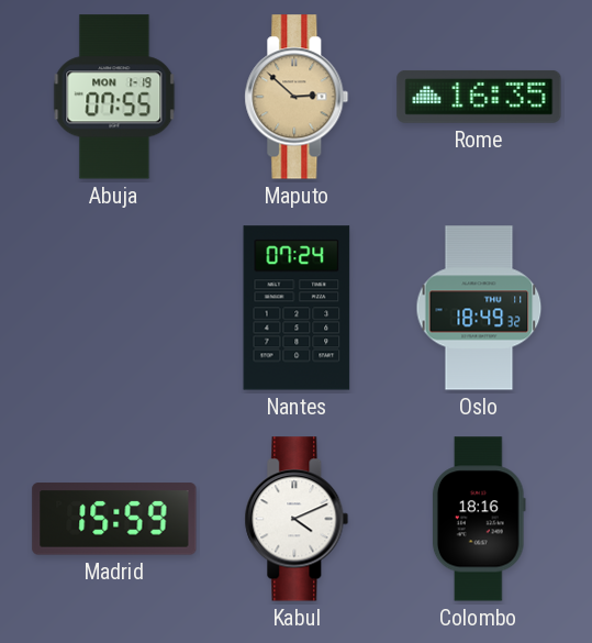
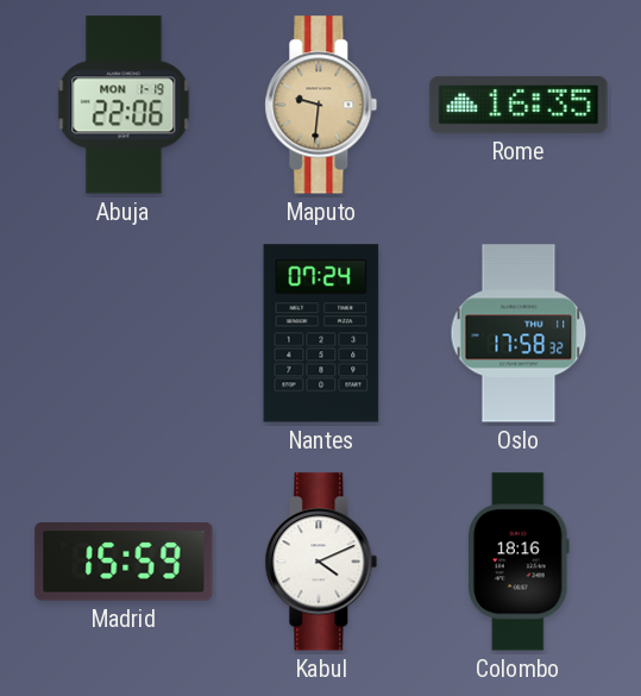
Abuja: 07:55 -> 22:06
Maputo: 2:52 -> 9:31
Oslo: 18:49 -> 17:58
